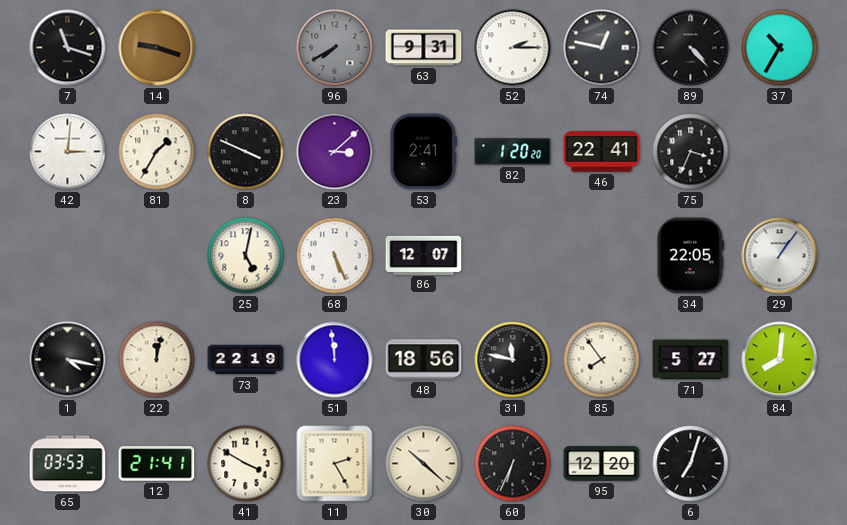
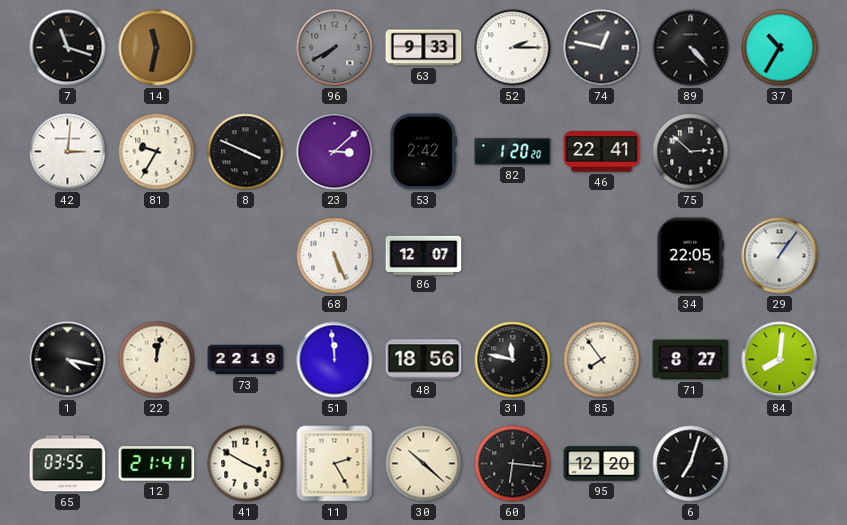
14: 9:18 -> 11:32
63: 9:31 -> 9:33
81: 1:35 -> 9:35
53: 2:41 -> 2:42
75: 3:34 -> 2:52
25: 5:02 -> none
71: 5:27 -> 8:27
65: 03:53 -> 03:55
60: 6:34 -> 6:16
